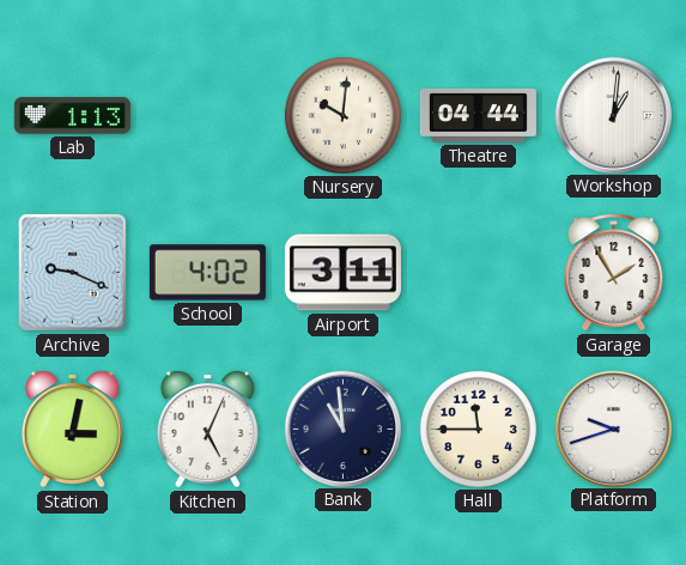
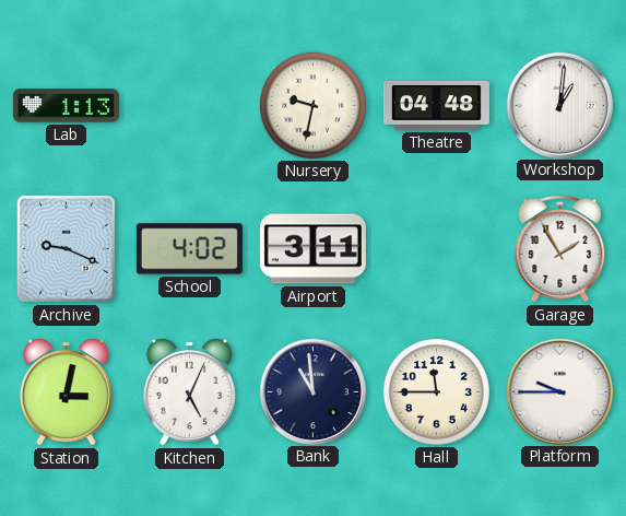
Nursery: 10:01 -> 9:32
Theatre: 04:44 -> 04:48
Platform: 9:42 -> 9:45
